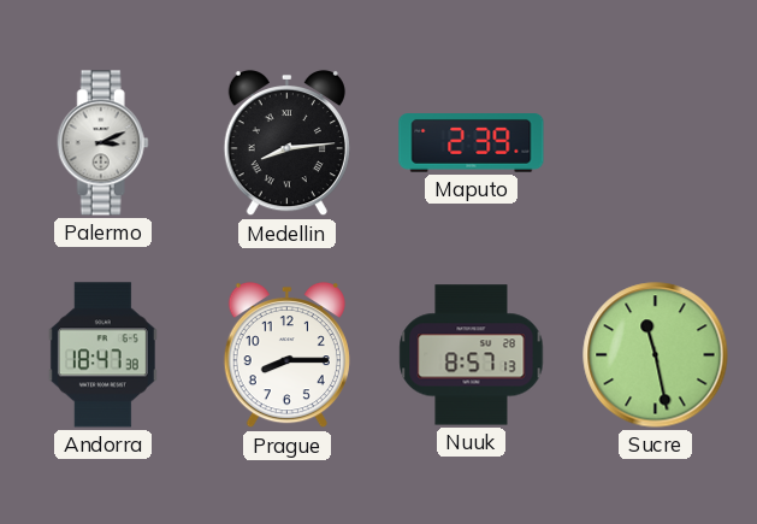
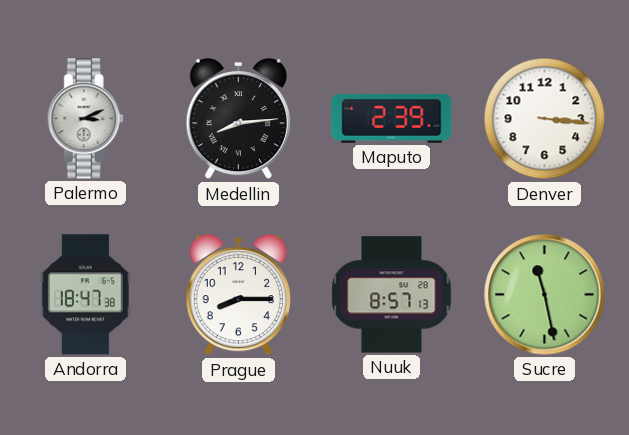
Denver: none -> 3:16
